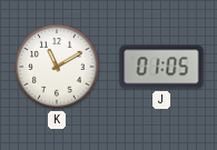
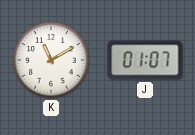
J: 01:05 -> 01:07
